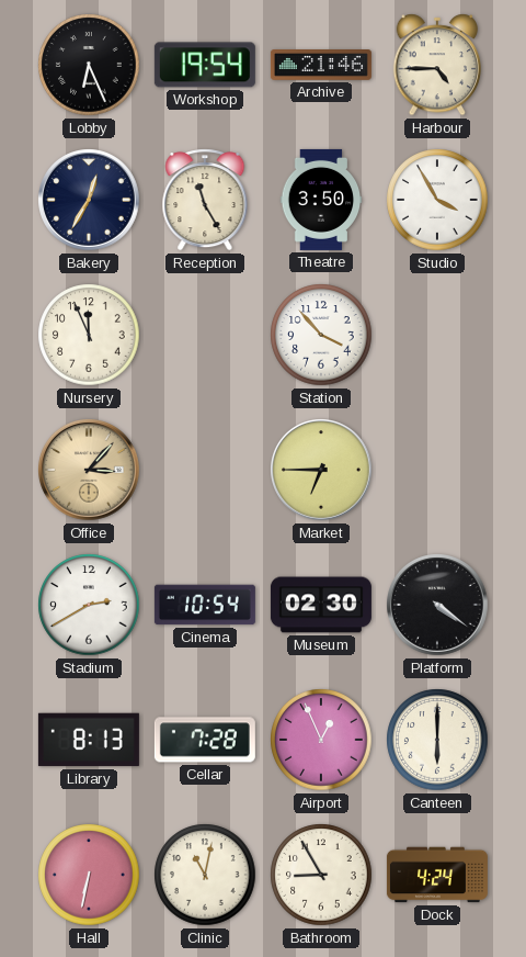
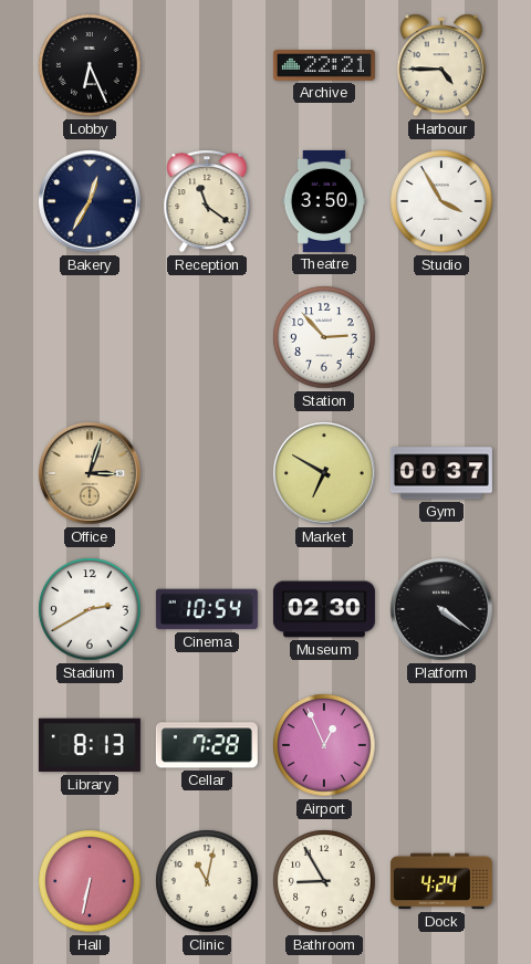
Workshop: 19:54 -> none
Archive: 21:46 -> 22:21
Reception: 11:25 -> 11:21
Nursery: 11:56 -> none
Station: 3:53 -> 2:53
Office: 3:07 -> 3:03
Market: 6:45 -> 6:50
Gym: none -> 00:37
Canteen: 6:00 -> none
